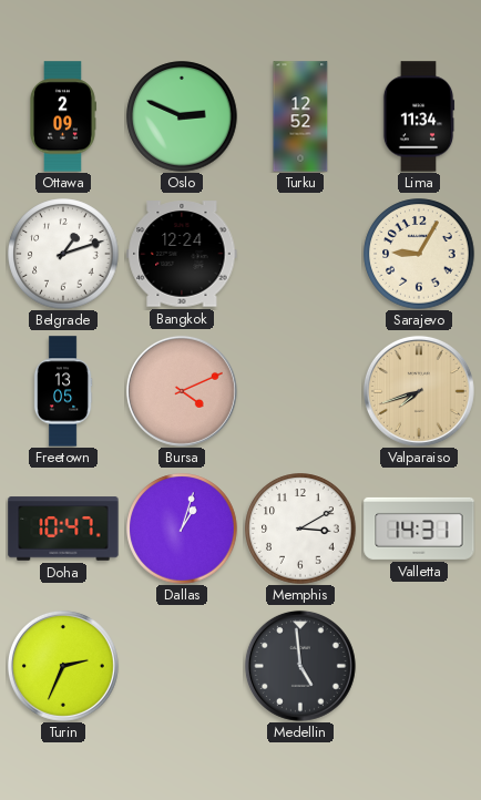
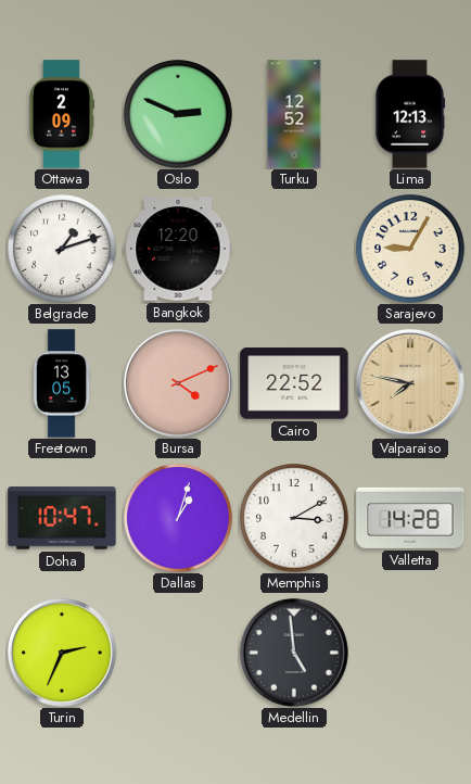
Lima: 11:34 -> 12:13
Bangkok: 12:24 -> 12:20
Cairo: none -> 22:52
Valparaiso: 7:42 -> 7:47
Valletta: 14:31 -> 14:28
